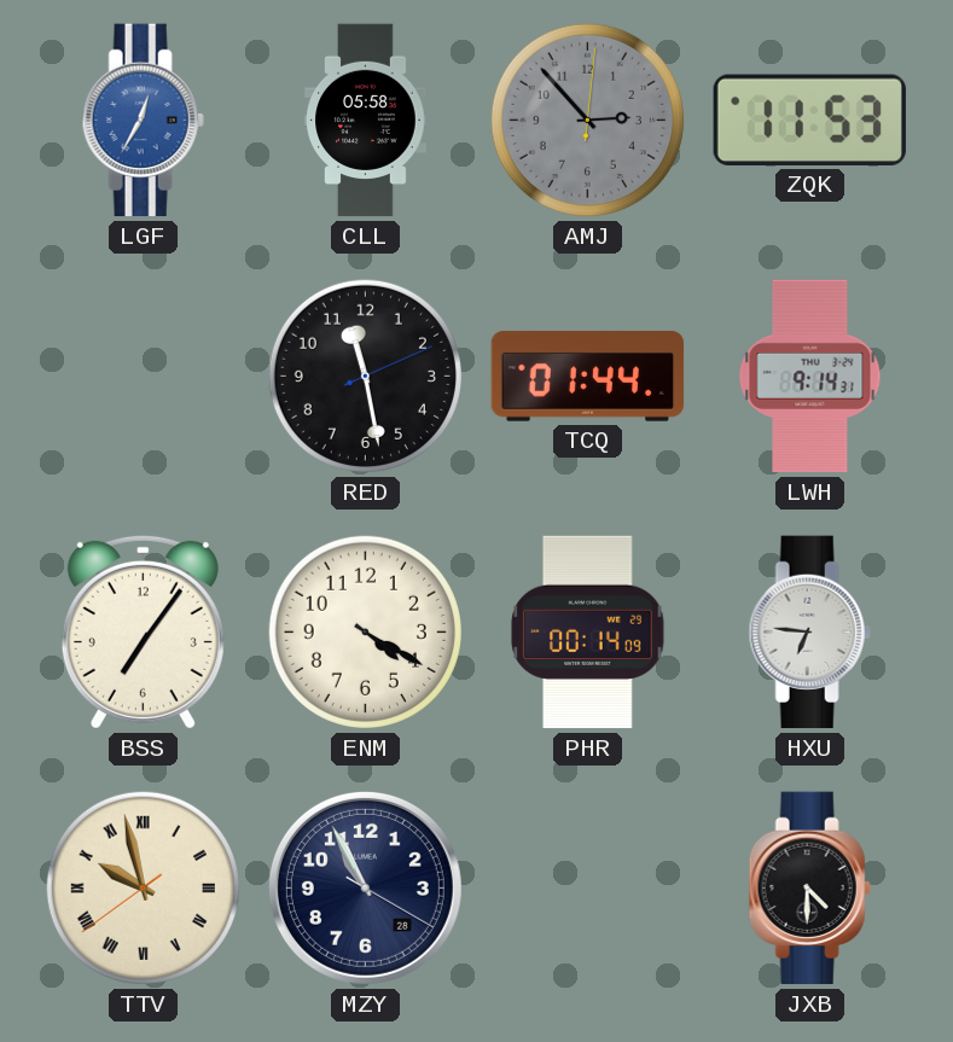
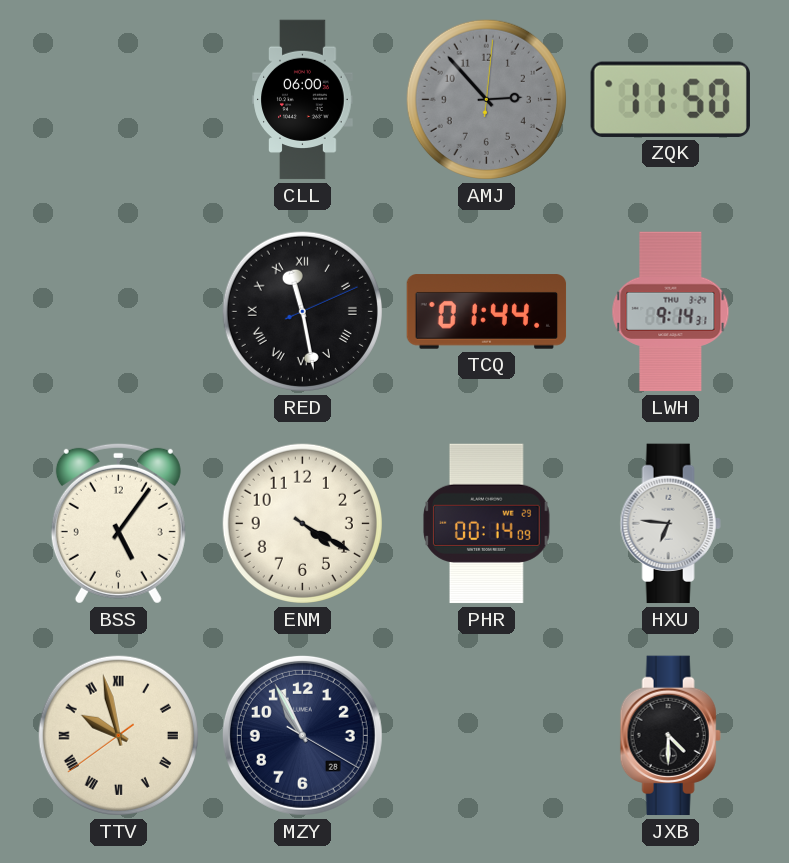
LGF: 12:35 -> none
CLL: 05:58 -> 06:00
ZQK: 11:53 -> 11:50
RED numerals: Arabic -> Roman
BSS: 7:06 -> 5:06
